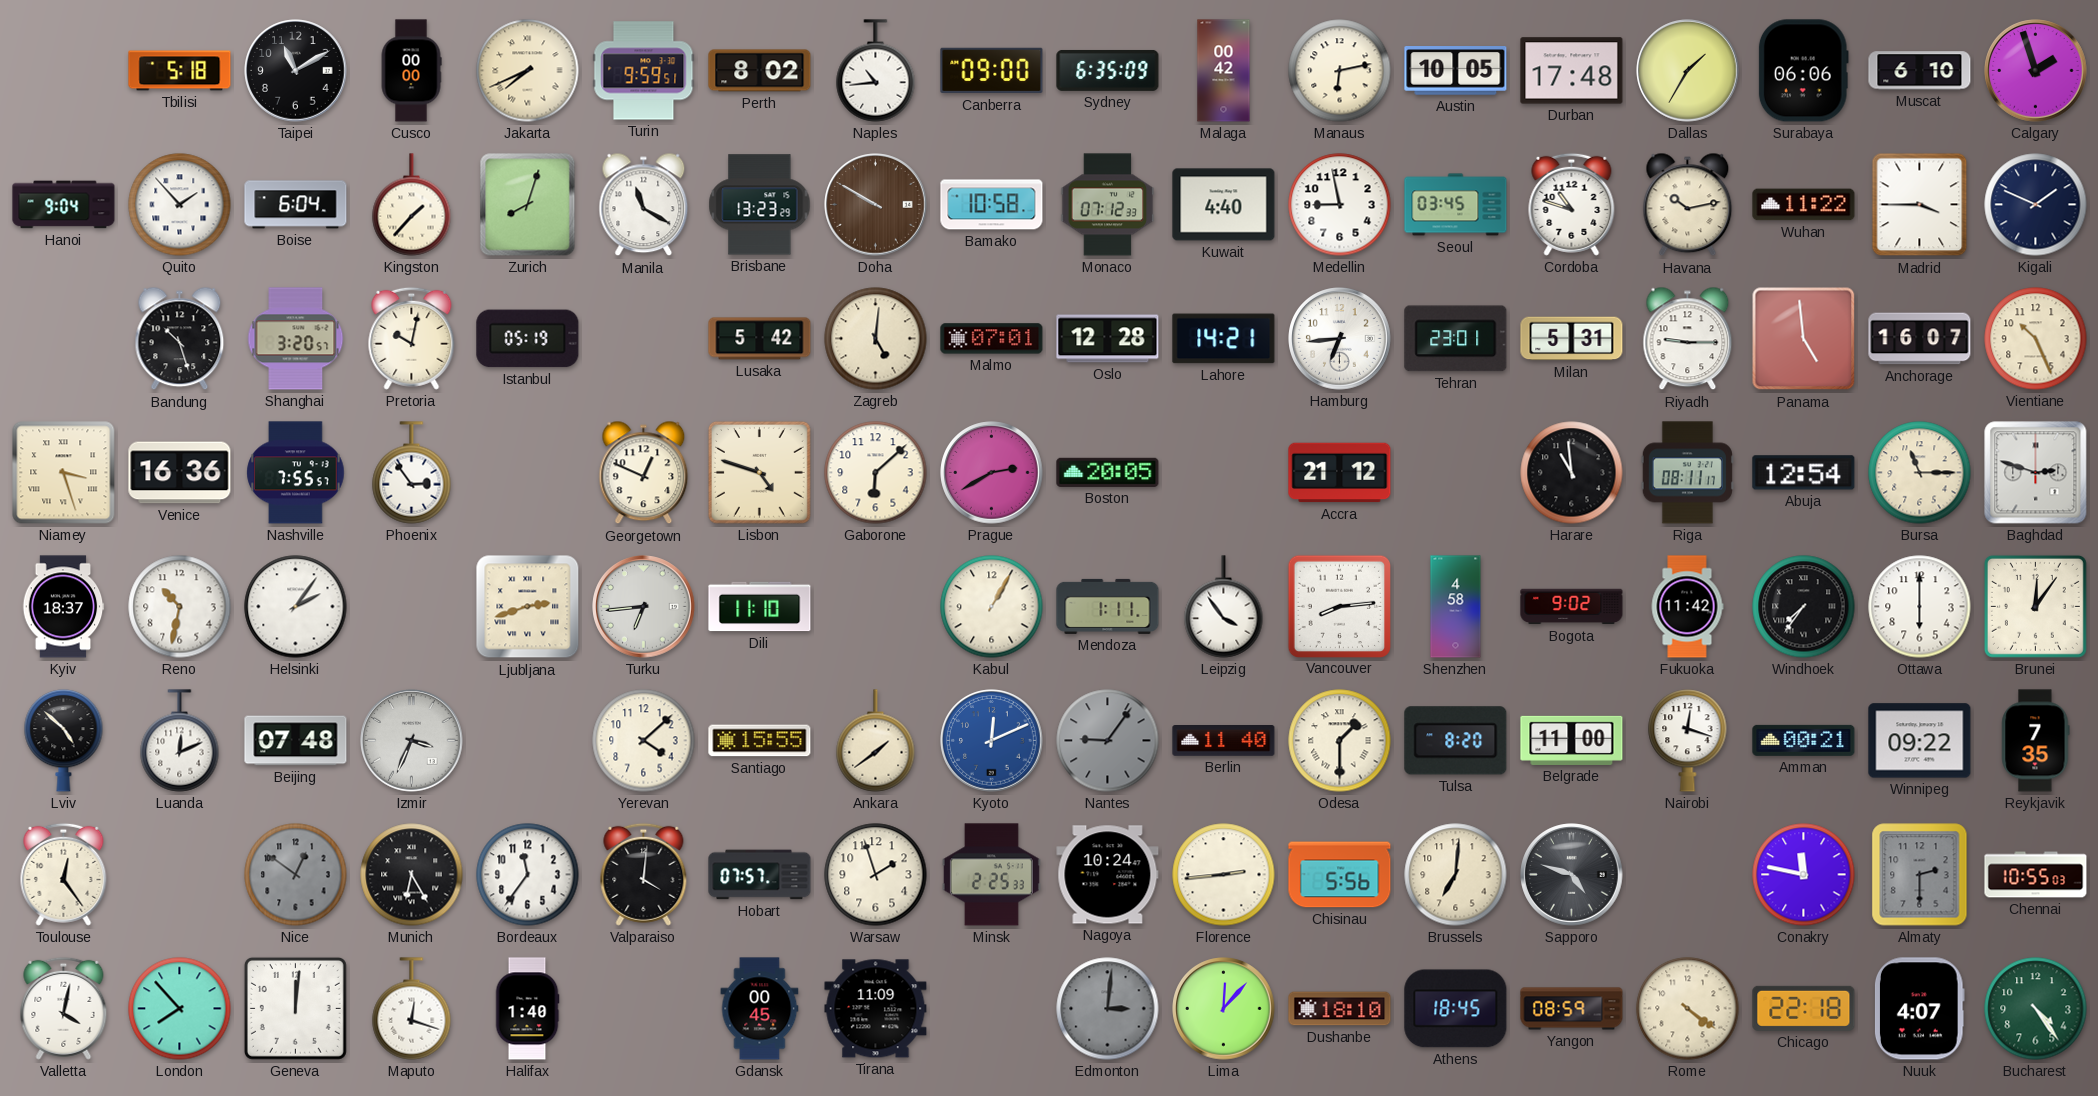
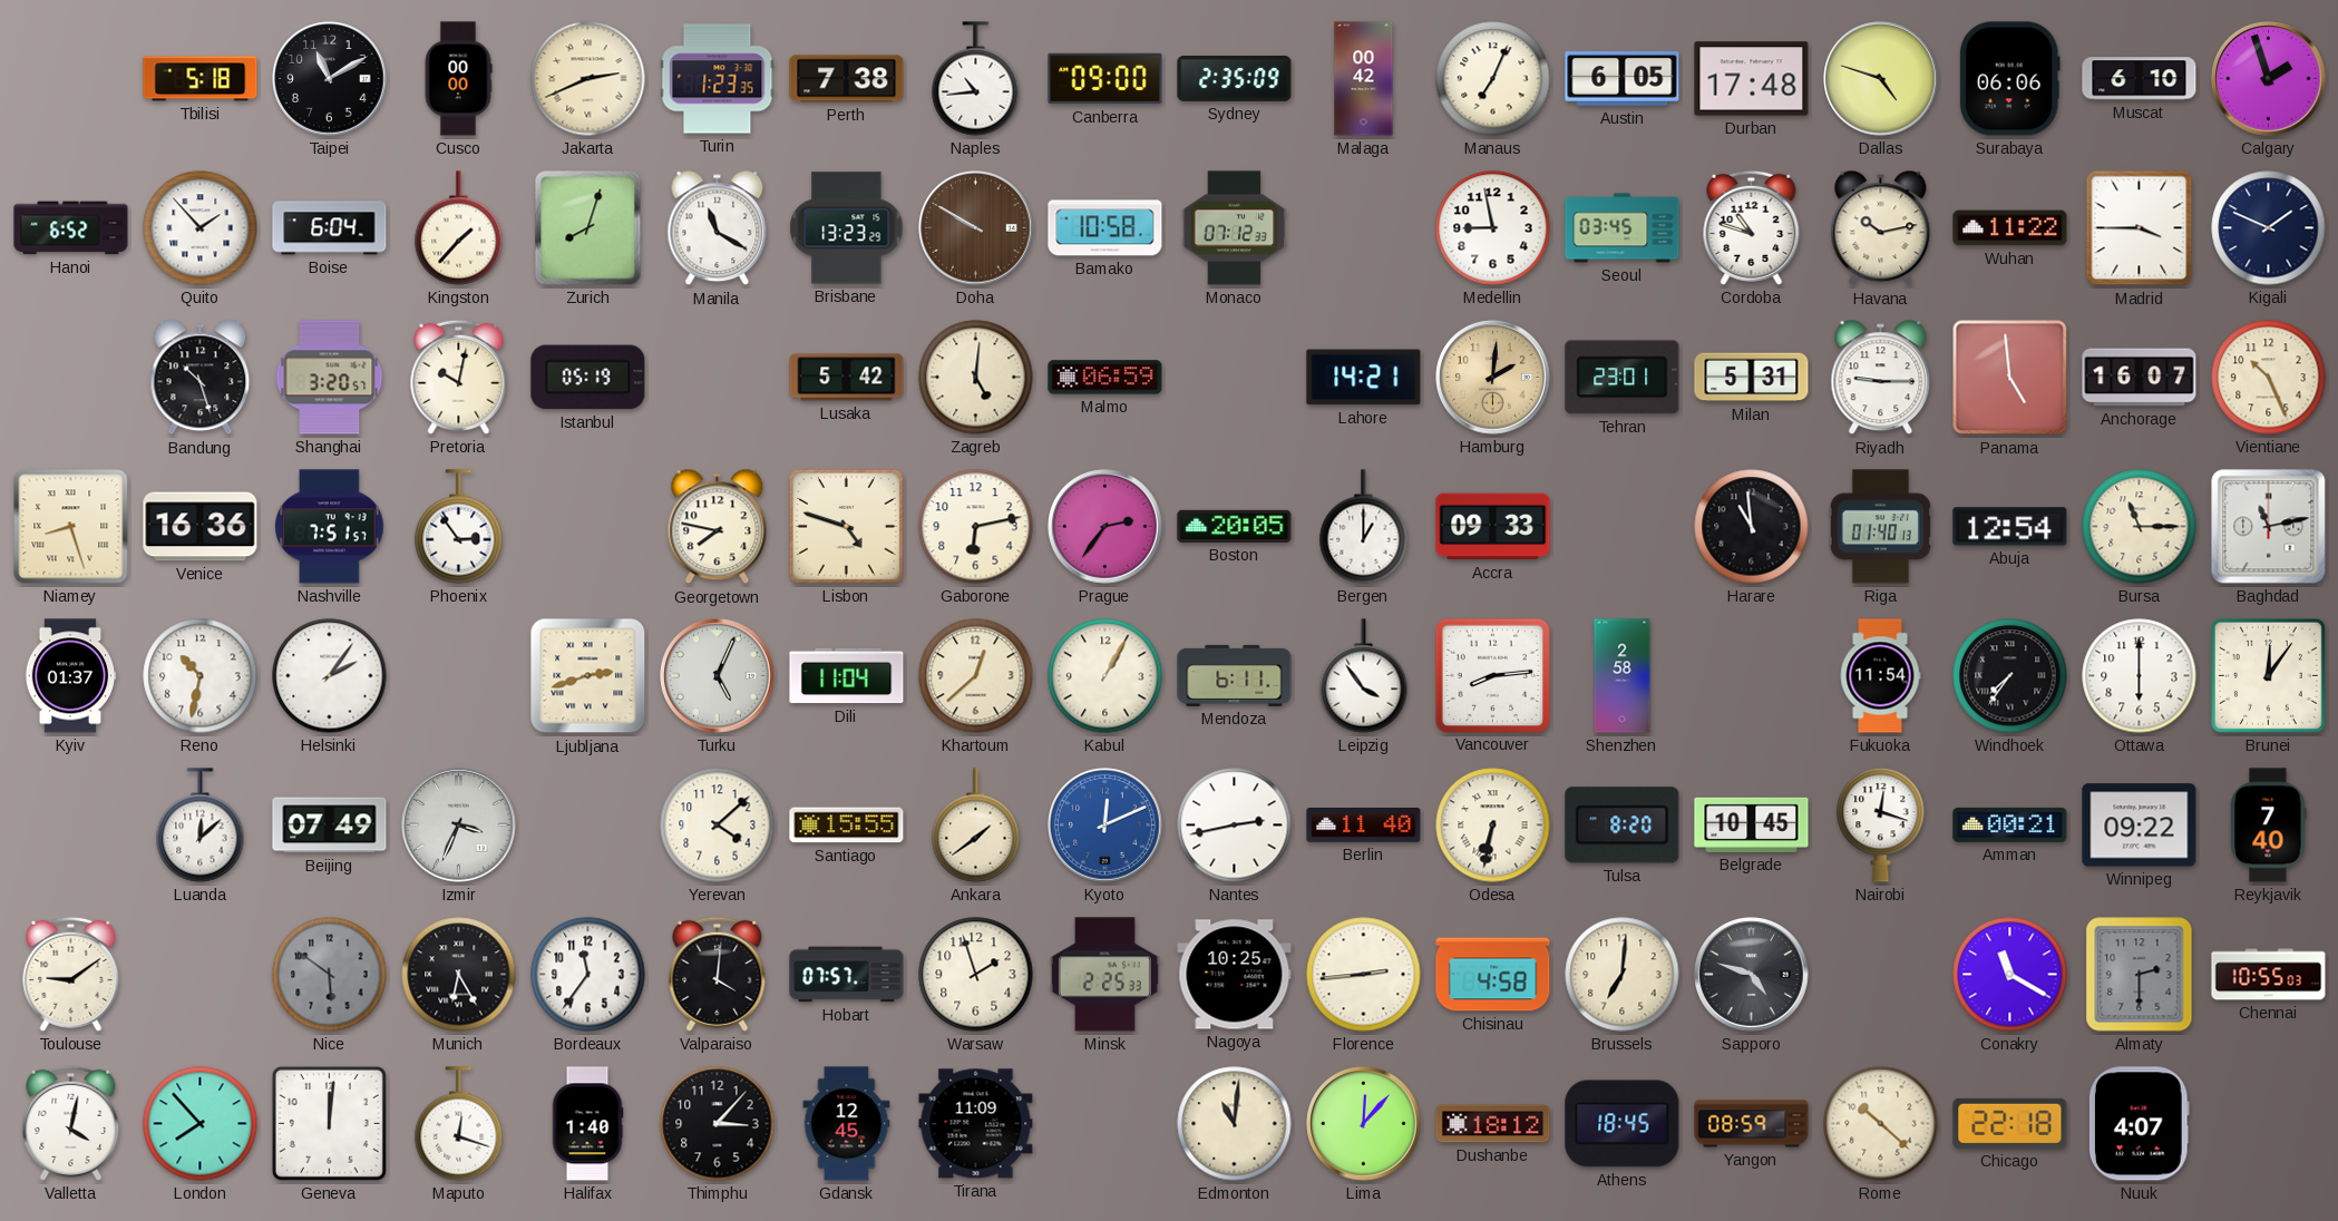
Jakarta: 7:41 -> 2:41
Turin: 9:59 -> 1:23
Perth: 8:02 -> 7:38
Sydney: 6:35 -> 2:35
Manaus: 6:13 -> 7:04
Austin: 10:05 -> 6:05
Dallas: 1:35 -> 4:48
Hanoi: 9:04 -> 6:52
Kuwait: 4:40 -> none
Malmo: 07:01 -> 06:59
Oslo: 12:28 -> none
Hamburg: 6:44 -> 2:01
Hamburg dial: white -> champagne
Niamey: 3:27 -> 8:27
Nashville: 7:55 -> 7:51
Georgetown: 12:49 -> 7:47
Gaborone: 6:08 -> 6:13
Prague: 2:40 -> 2:36
Bergen: none -> 1:00
Accra: 21:12 -> 09:33
Riga: 08:11 -> 01:40
Baghdad: 2:48 -> 11:13
Kyiv: 18:37 -> 01:37
Turku: 6:44 -> 5:04
Dili: 11:10 -> 11:04
Khartoum: none -> 12:38
Mendoza: 1:11 -> 6:11
Shenzhen: 4:58 -> 2:58
Bogota: 9:02 -> none
Fukuoka: 11:42 -> 11:54
Lviv: 4:52 -> none
Luanda: 12:11 -> 12:08
Beijing: 07:48 -> 07:49
Nantes: 9:06 -> 2:43
Nantes dial: grey -> white
Odesa: 1:30 -> 6:32
Belgrade: 11:00 -> 10:45
Reykjavik: 7:35 -> 7:40
Toulouse: 12:24 -> 9:09
Nice: 12:51 -> 5:51
Nagoya: 10:24 -> 10:25
Chisinau: 5:56 -> 4:58
Conakry: 11:47 -> 11:20
Thimphu: none -> 3:07
Gdansk: 00:45 -> 12:45
Edmonton: 3:01 -> 11:01
Edmonton dial: grey -> cream
Dushanbe: 18:10 -> 18:12
Rome: 4:21 -> 10:22
Bucharest: 4:24 -> none
